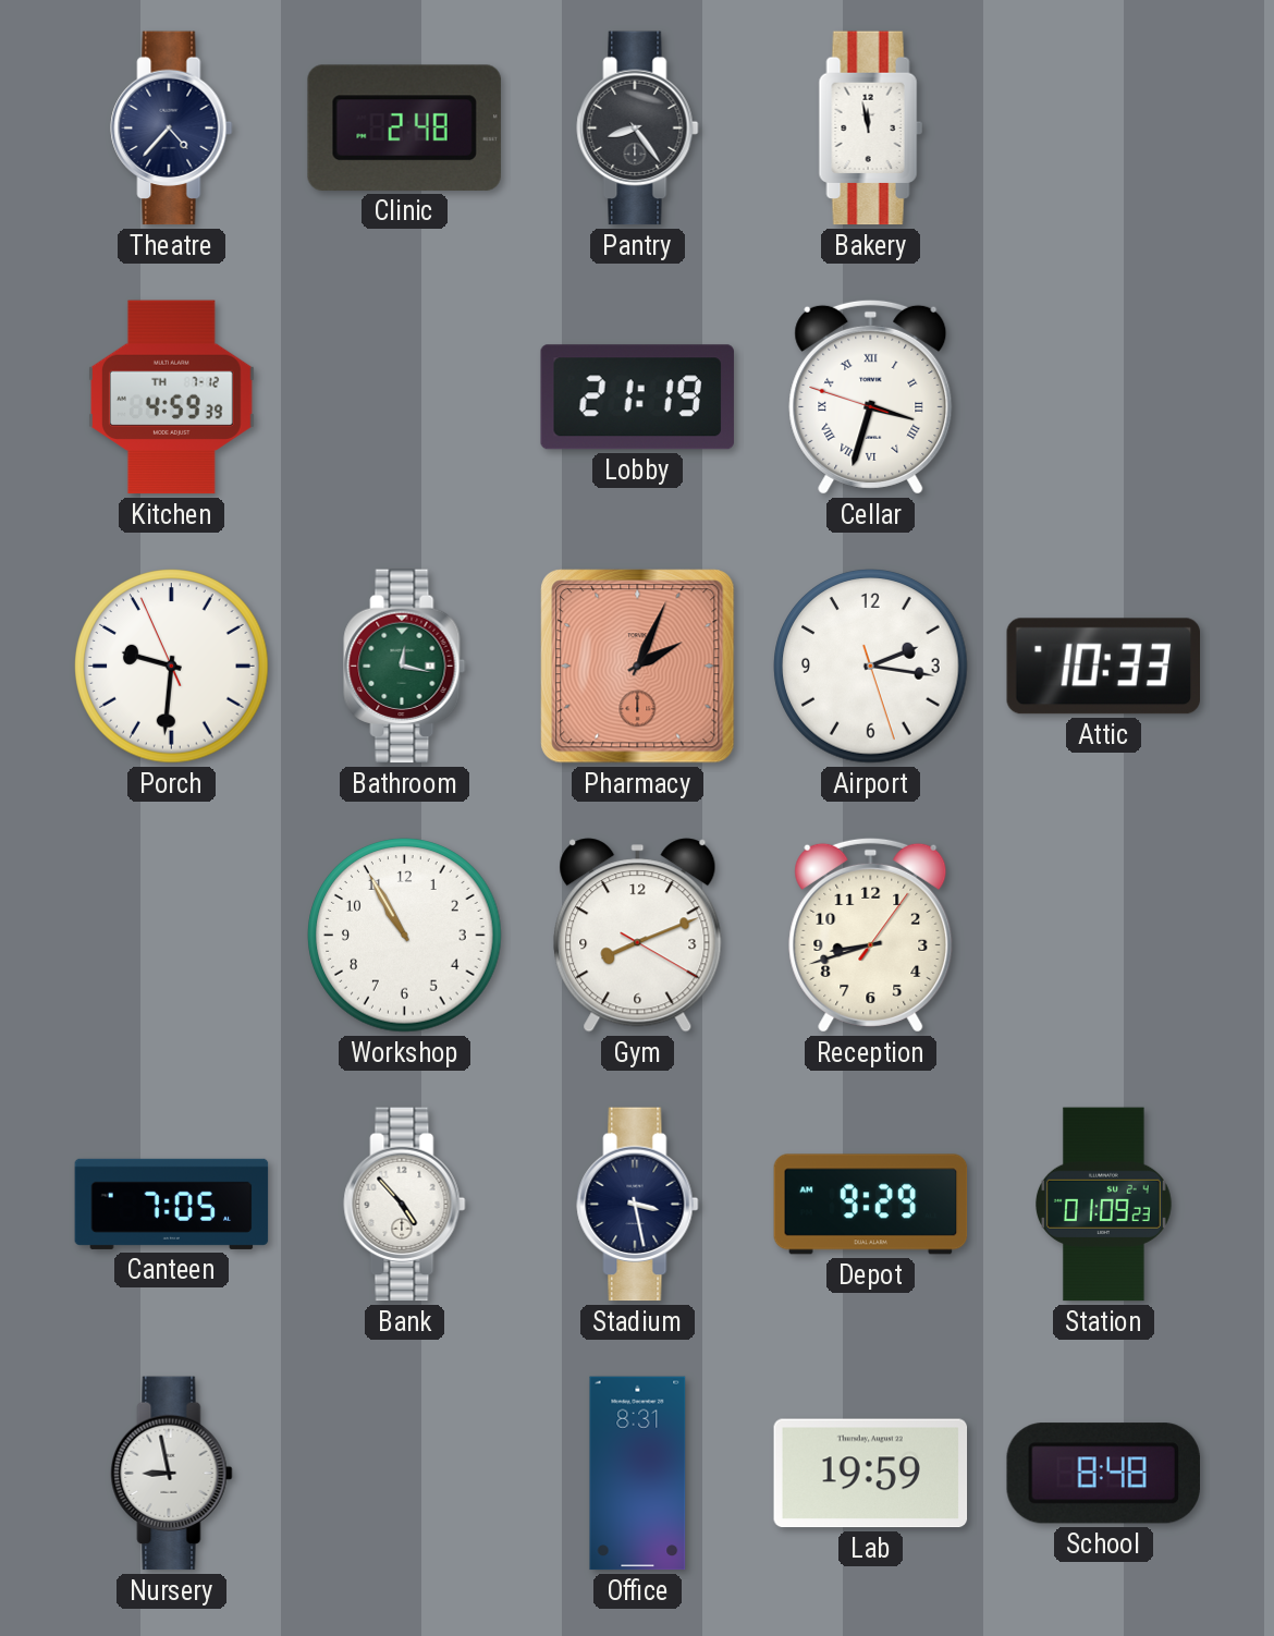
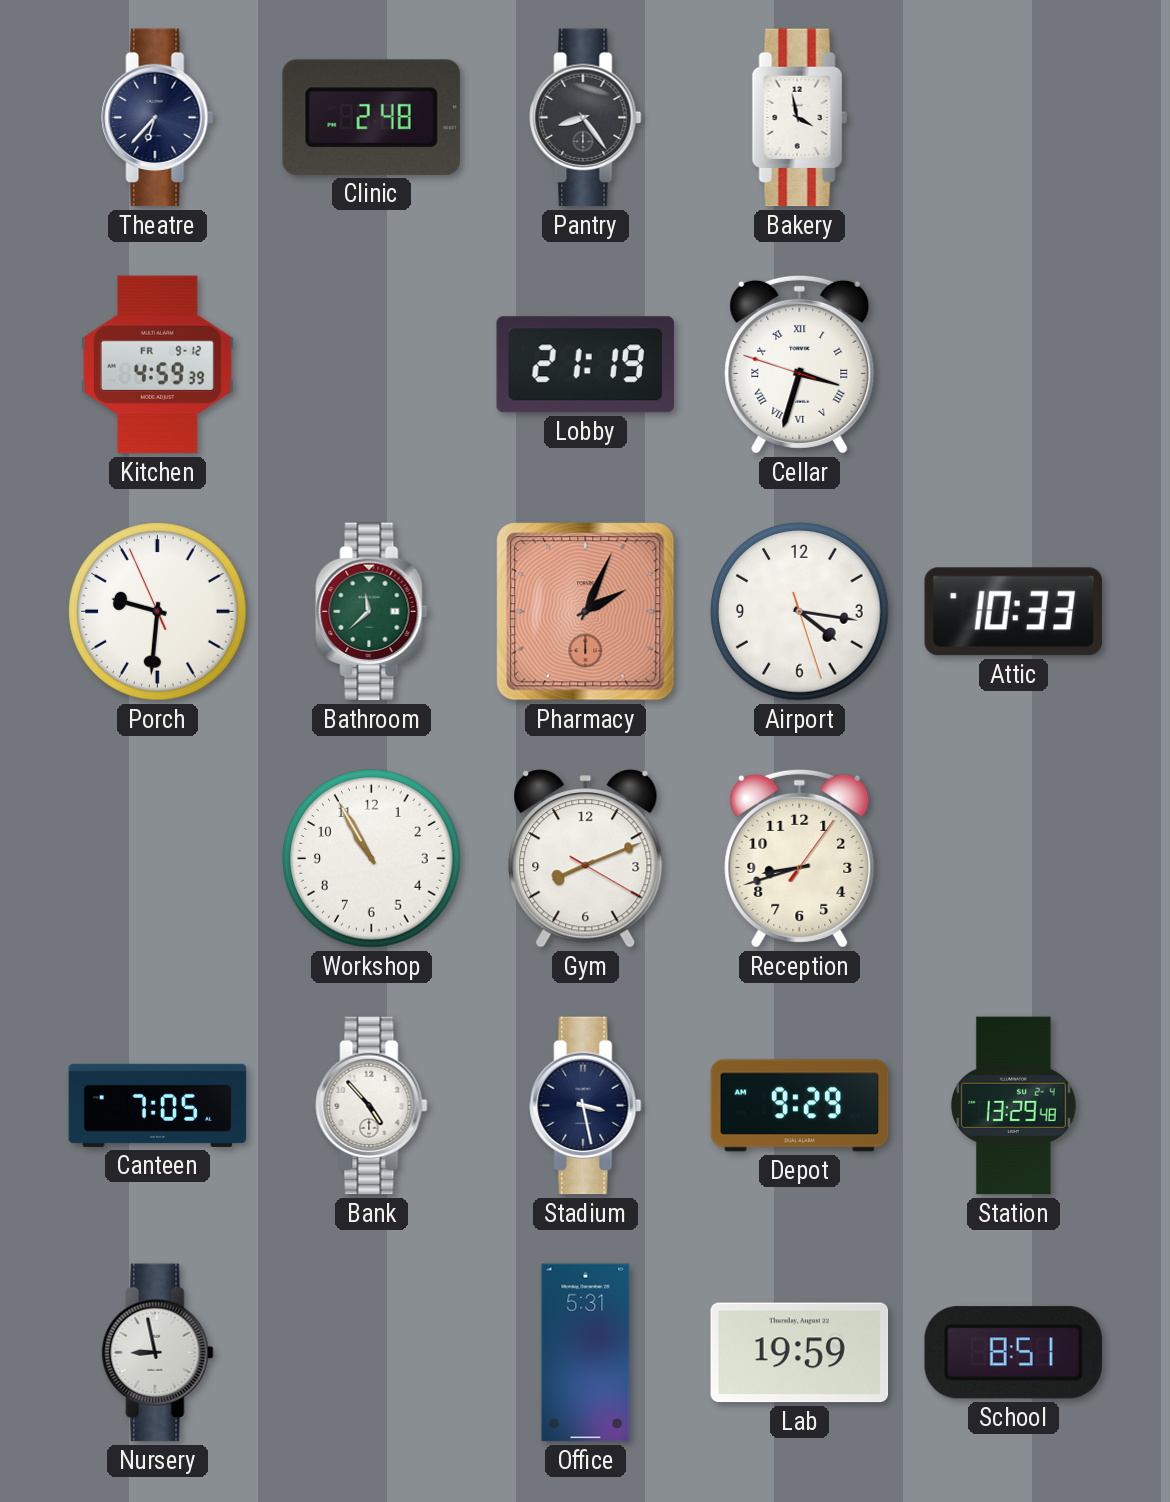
Theatre: 4:37 -> 6:37
Bakery: 11:58 -> 3:58
Kitchen date: TH 7-12 -> FR 9-12
Bathroom: 12:17 -> 11:38
Airport: 2:16 -> 4:16
Station: 01:09 -> 13:29
Office: 8:31 -> 5:31
School: 8:48 -> 8:51
